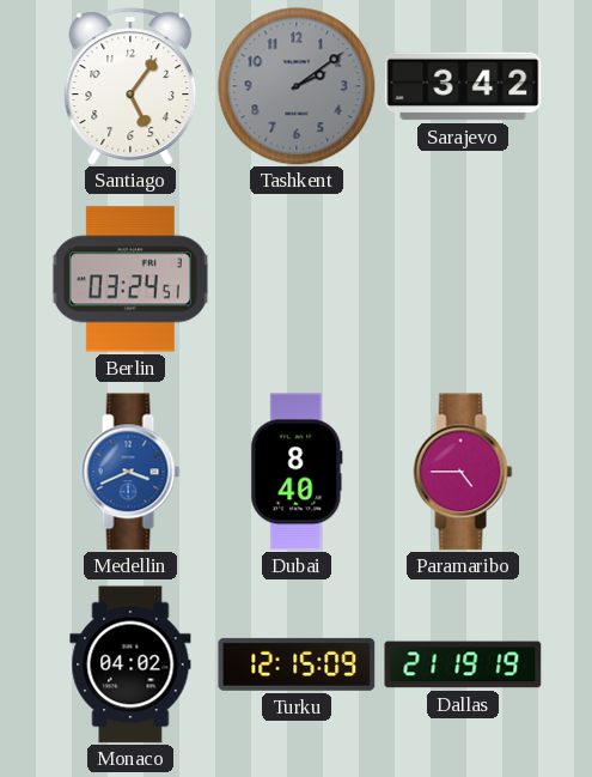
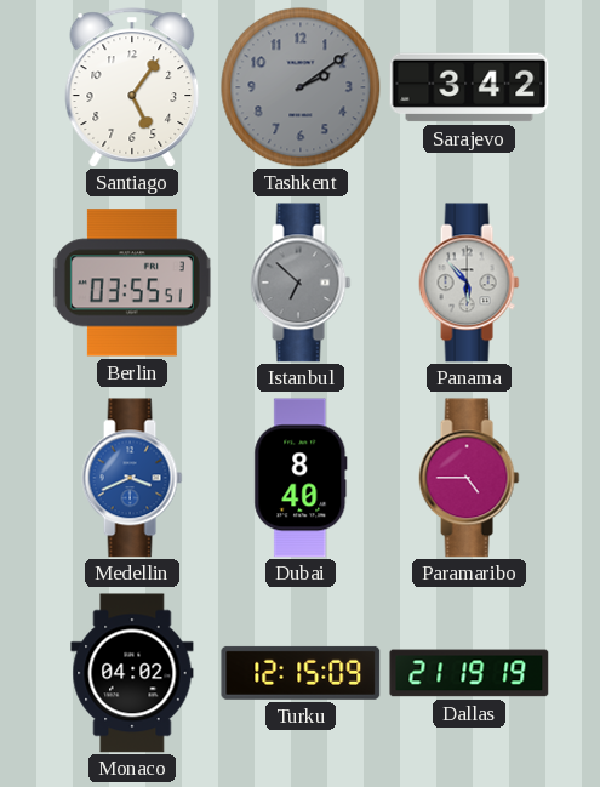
Berlin: 03:24 -> 03:55
Istanbul: none -> 6:52
Panama: none -> 5:53
